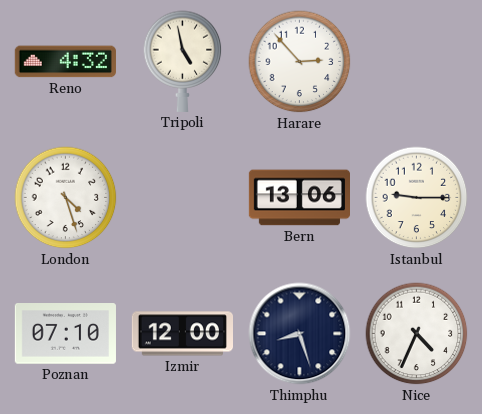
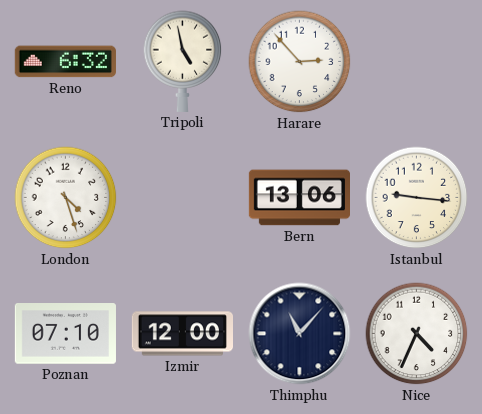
Reno: 4:32 -> 6:32
Istanbul: 9:15 -> 9:16
Thimphu: 8:27 -> 11:07
